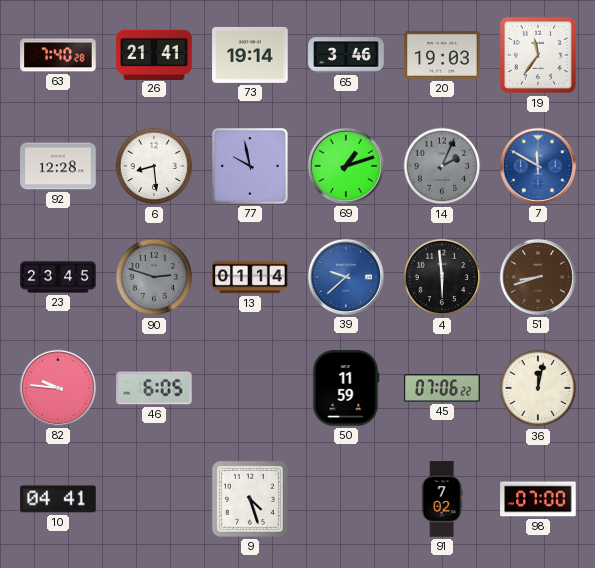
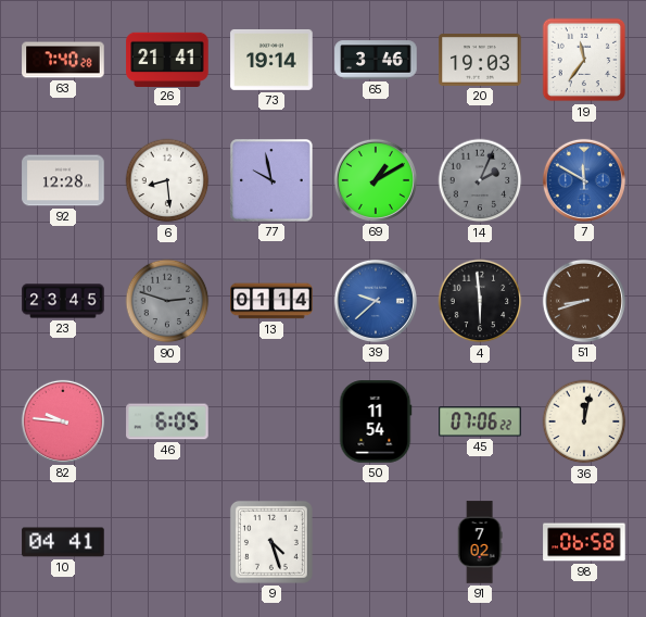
69: 1:12 -> 1:10
50: 11:59 -> 11:54
98: 07:00 -> 06:58
